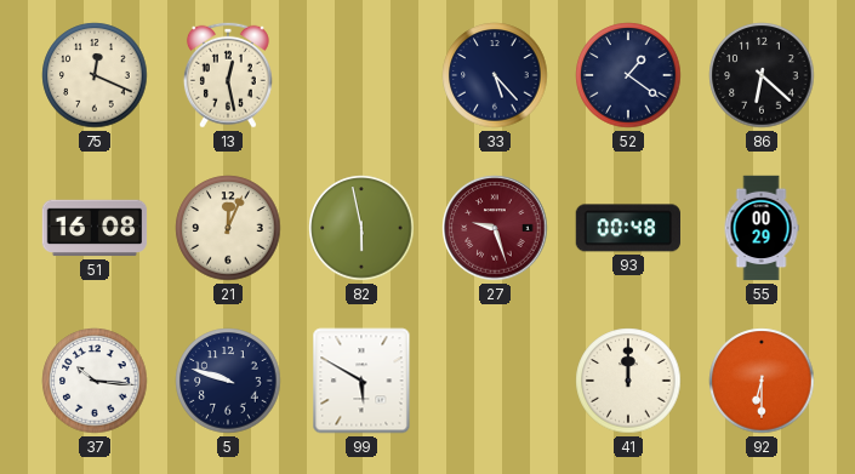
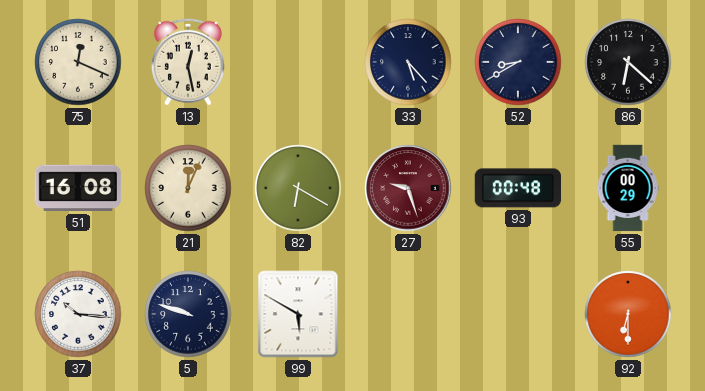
52: 1:21 -> 8:40
82: 5:58 -> 6:20
41: 12:00 -> none
